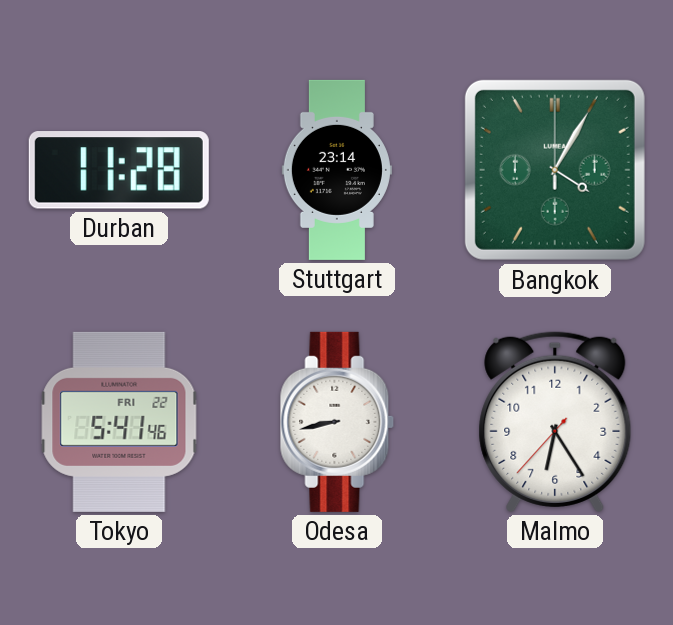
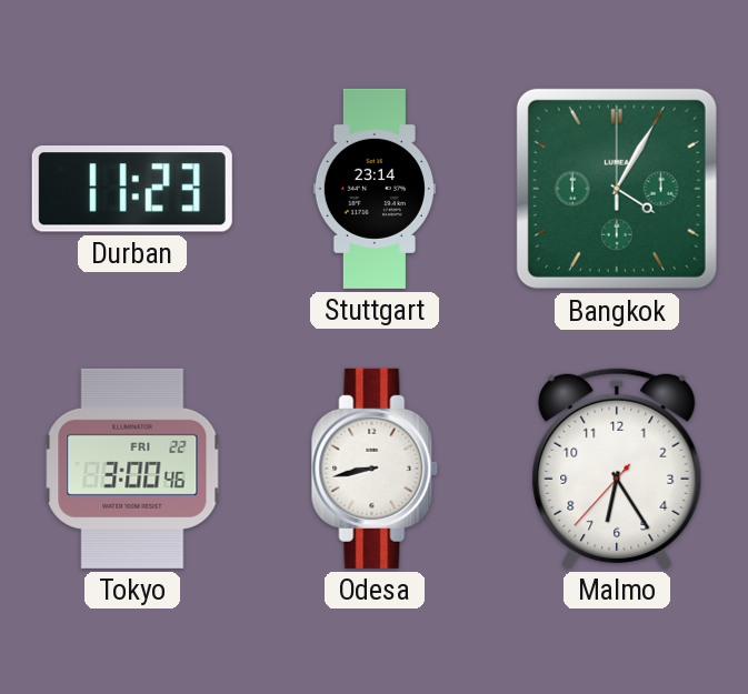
Durban: 11:28 -> 11:23
Tokyo: 5:41 -> 3:00
